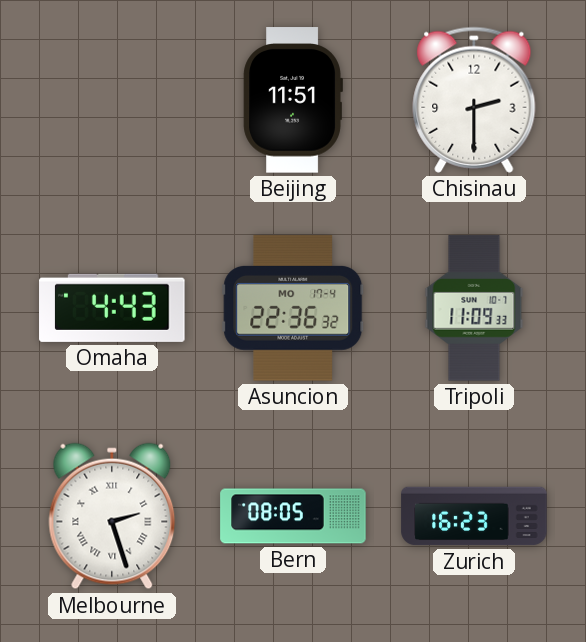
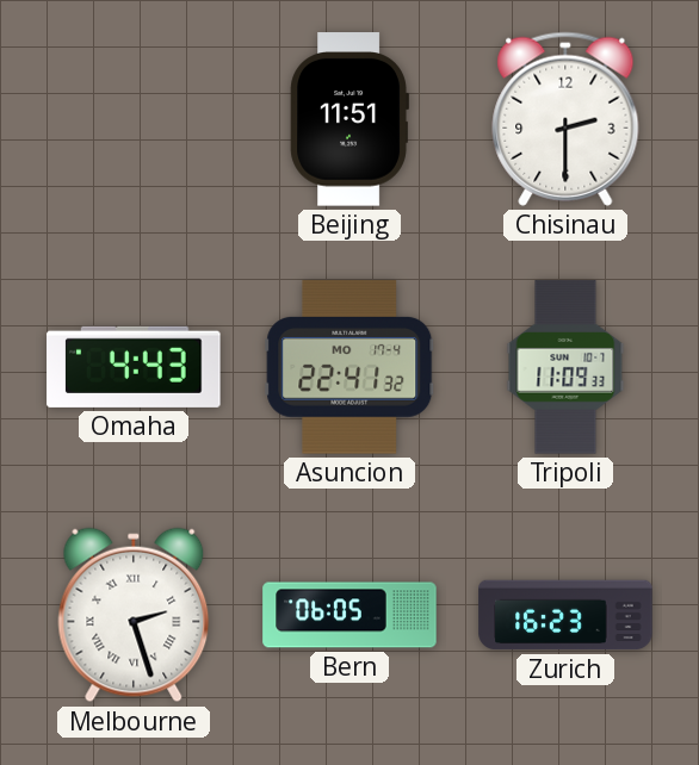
Asuncion: 22:36 -> 22:41
Bern: 08:05 -> 06:05
